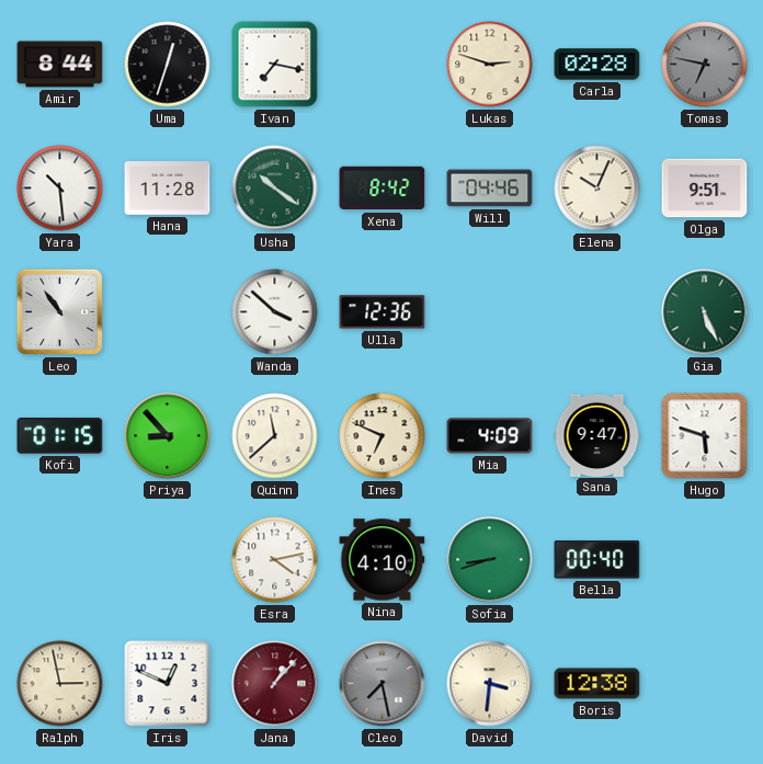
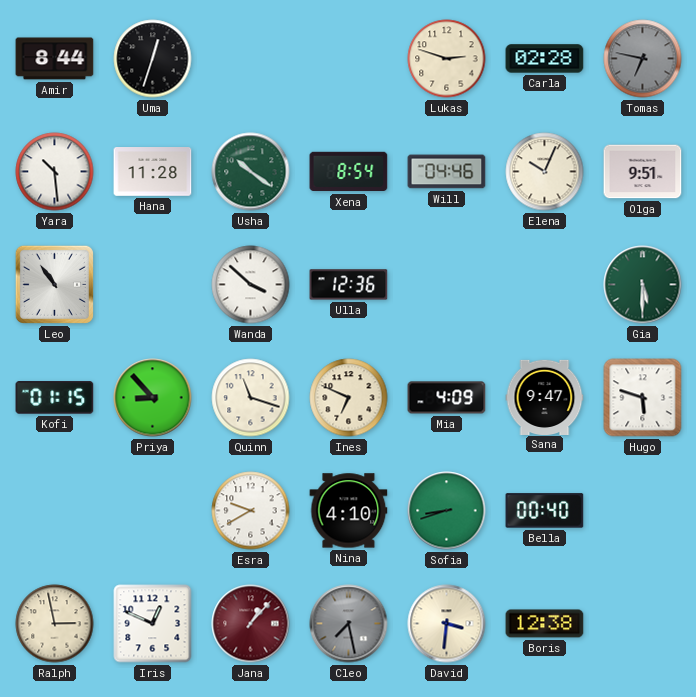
Ivan: 7:17 -> none
Xena: 8:42 -> 8:54
Gia: 5:26 -> 5:30
Quinn: 11:38 -> 11:18
Esra: 4:13 -> 9:40
